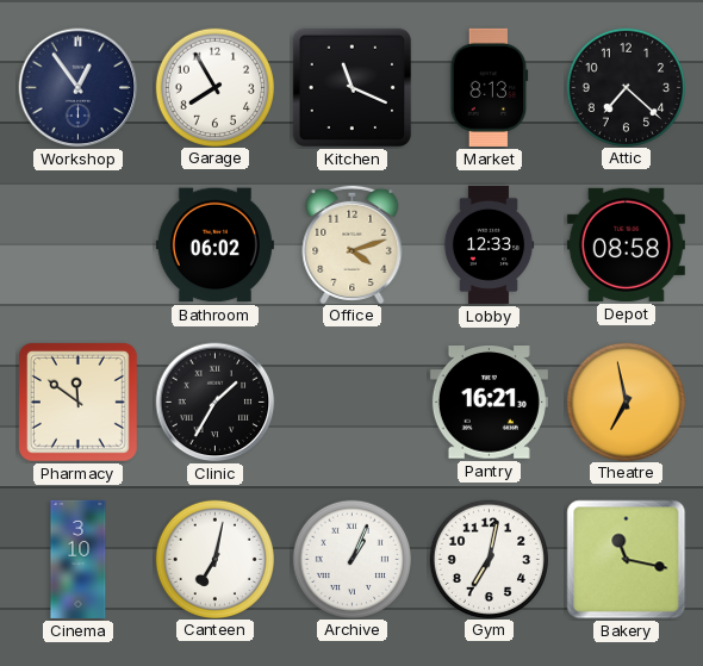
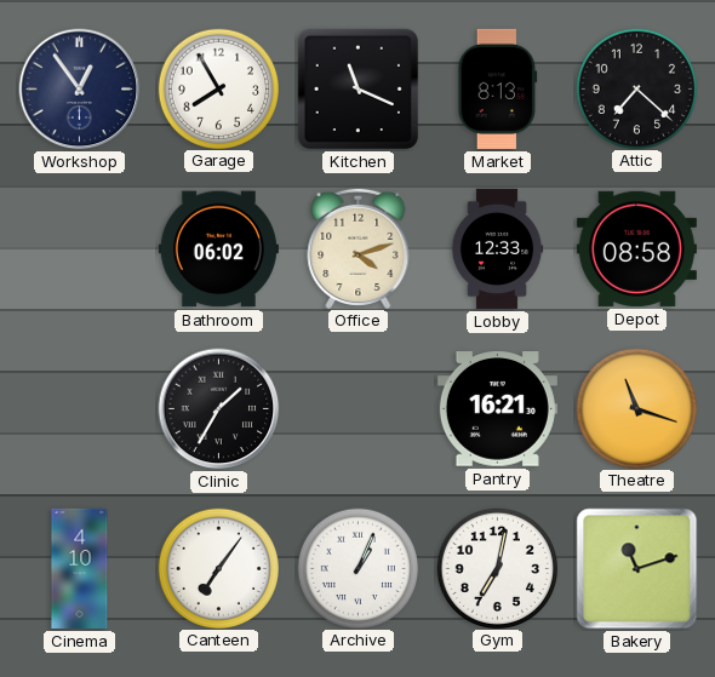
Pharmacy: 11:51 -> none
Theatre: 6:58 -> 11:18
Cinema: 3:10 -> 4:10
Canteen: 7:02 -> 7:06
Bakery: 11:17 -> 11:12
